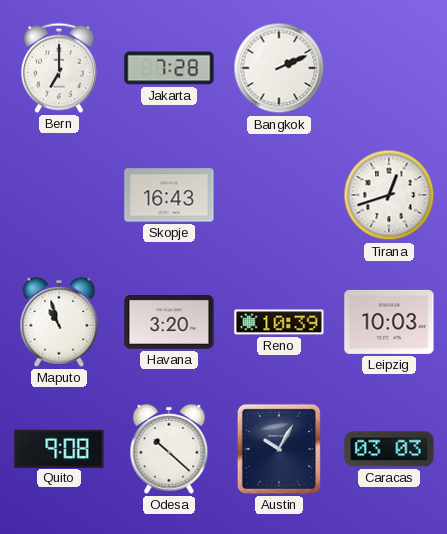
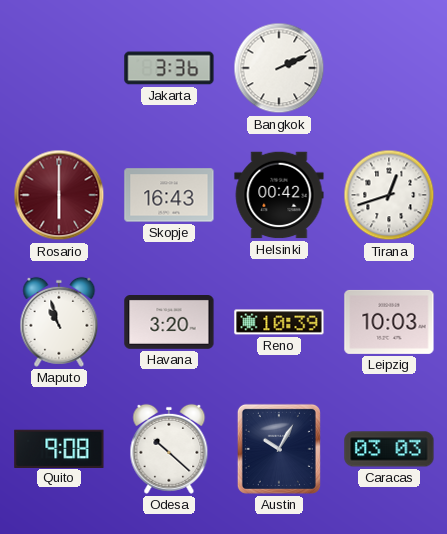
Bern: 7:00 -> none
Jakarta: 7:28 -> 3:36
Rosario: none -> 6:00
Helsinki: none -> 00:42
